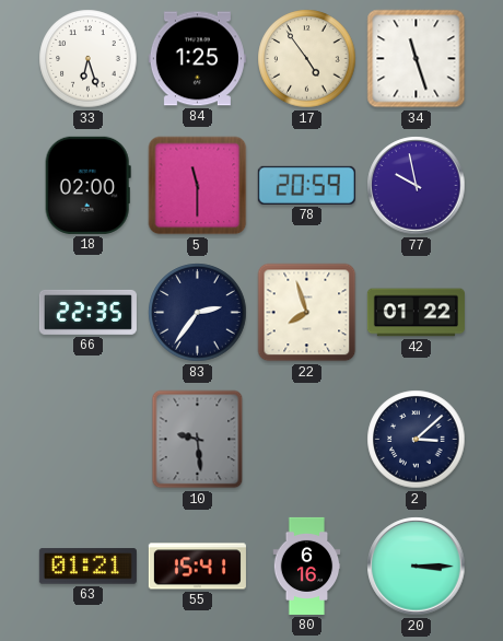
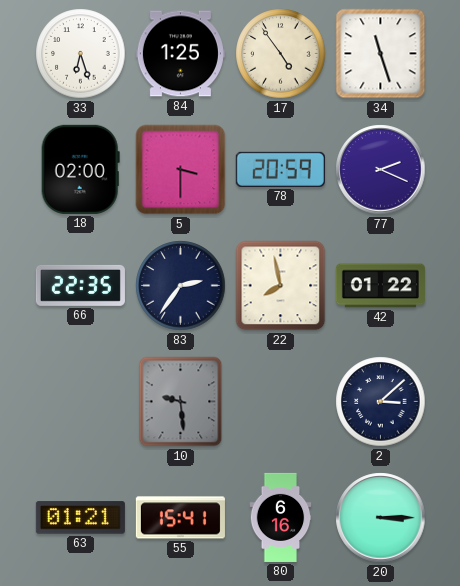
5: 11:30 -> 3:30
77: 9:58 -> 2:19
22: 7:57 -> 7:58
